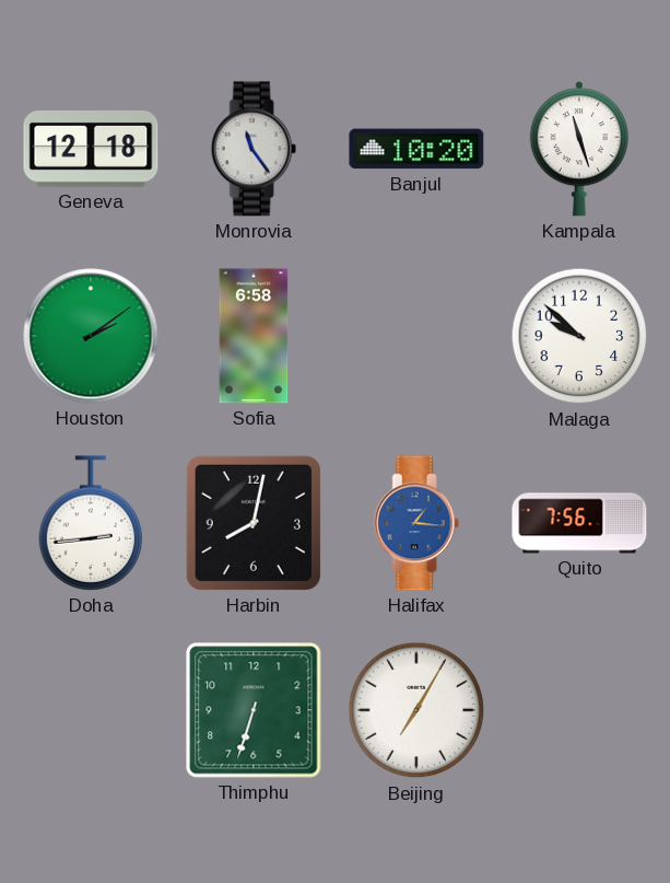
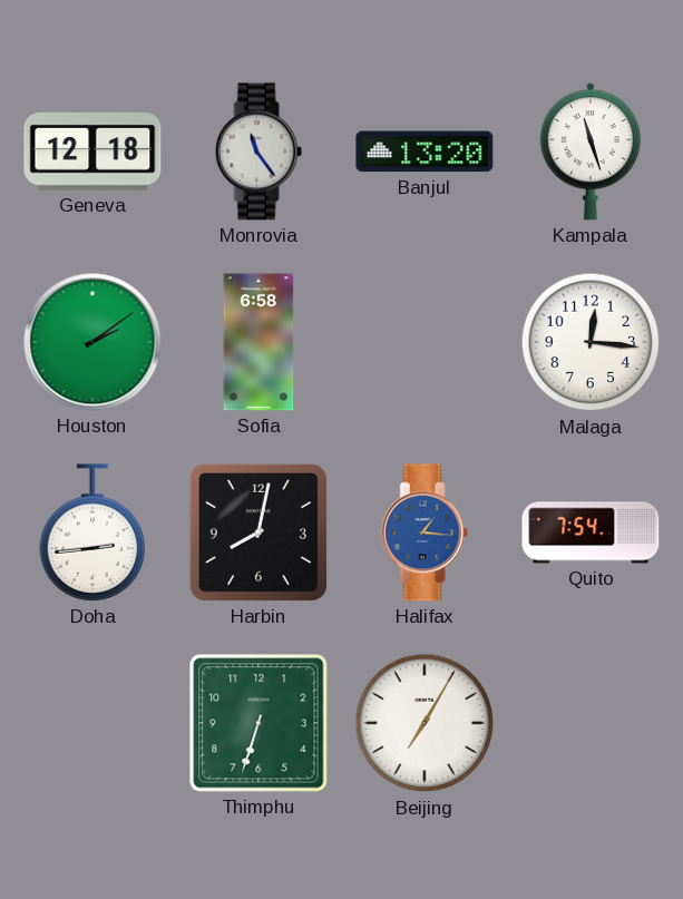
Banjul: 10:20 -> 13:20
Malaga: 9:52 -> 12:16
Quito: 7:56 -> 7:54
